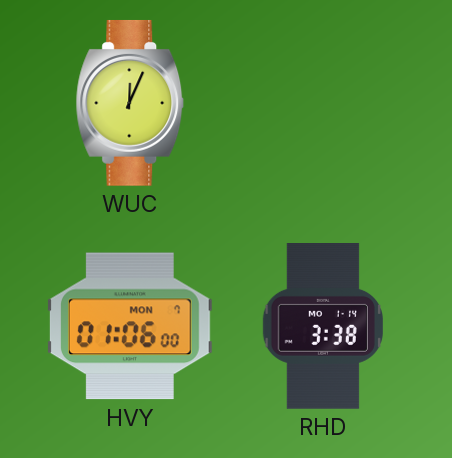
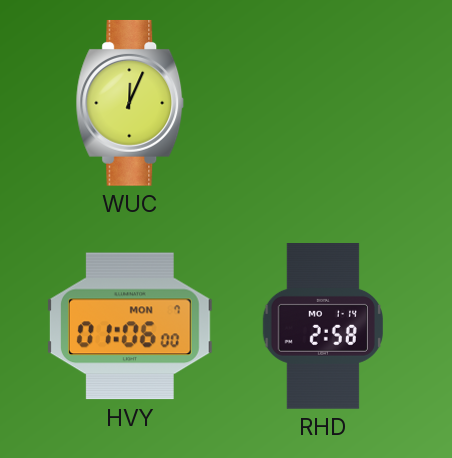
RHD: 3:38 -> 2:58
